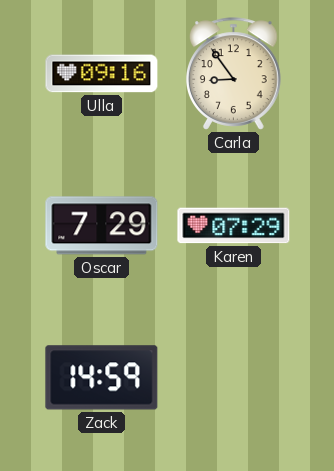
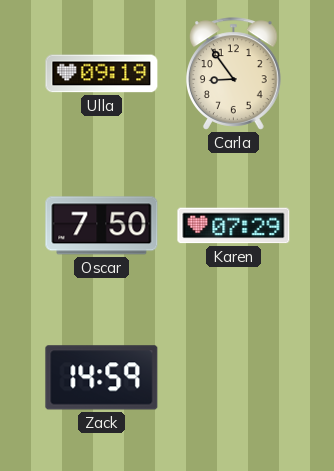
Ulla: 09:16 -> 09:19
Oscar: 7:29 -> 7:50
